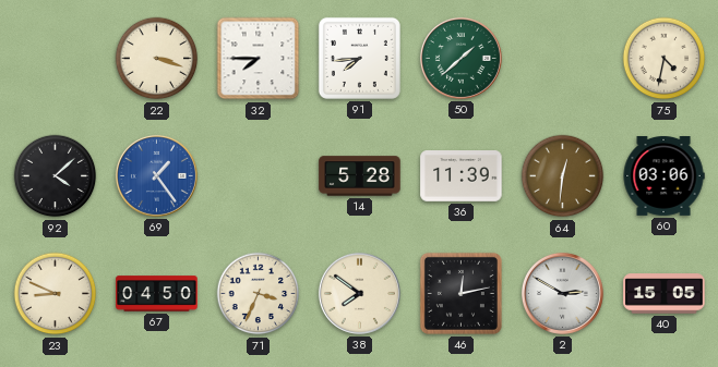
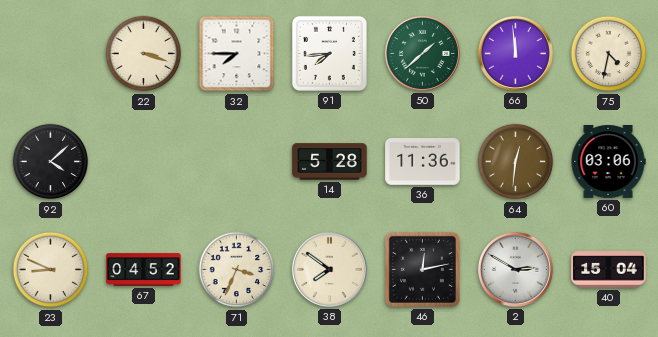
66: none -> 11:59
69: 1:24 -> none
36: 11:39 -> 11:36
67: 04:50 -> 04:52
40: 15:05 -> 15:04
